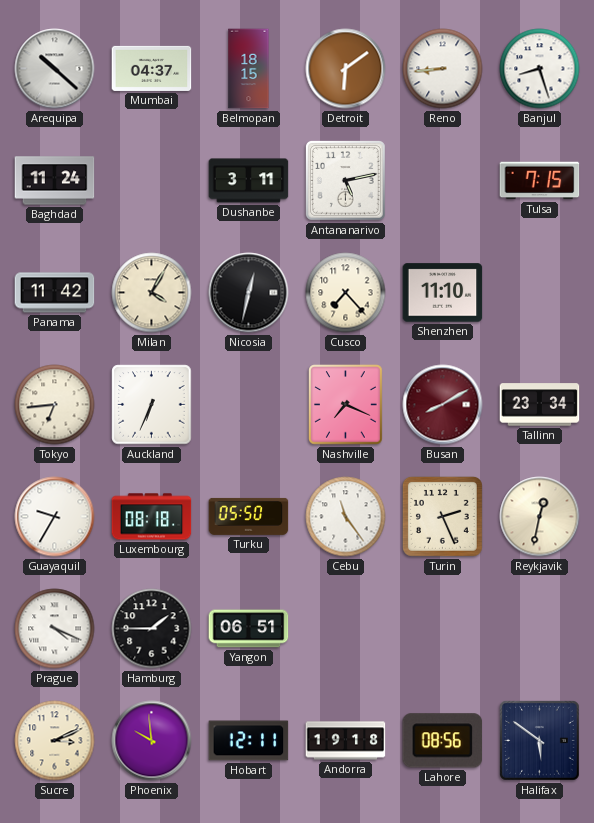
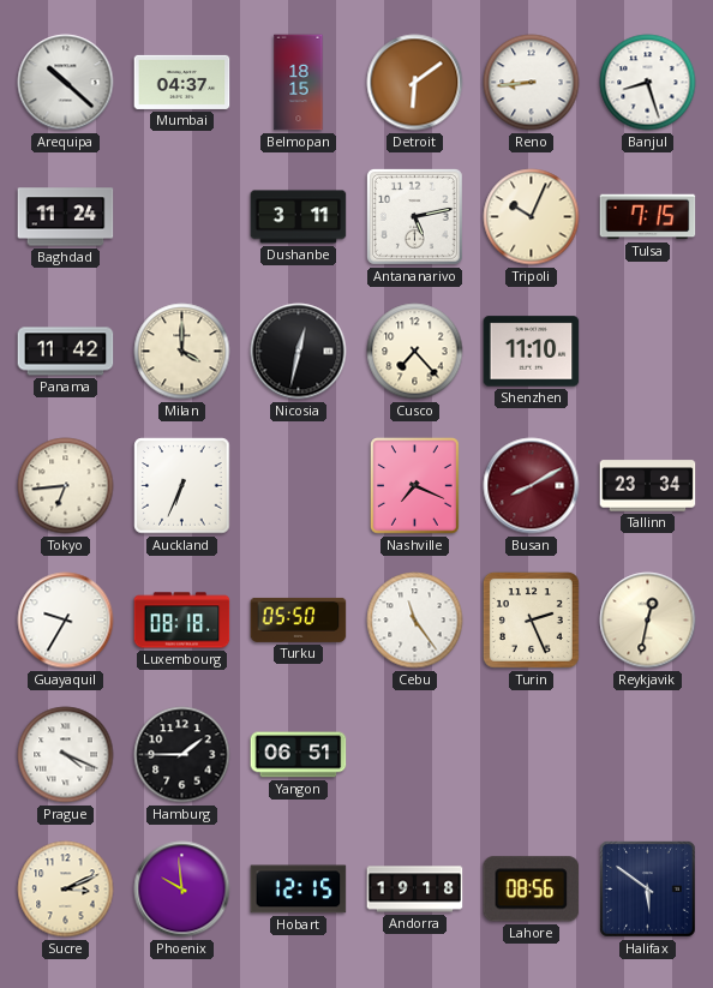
Tripoli: none -> 10:04
Milan: 4:05 -> 4:00
Hobart: 12:11 -> 12:15
